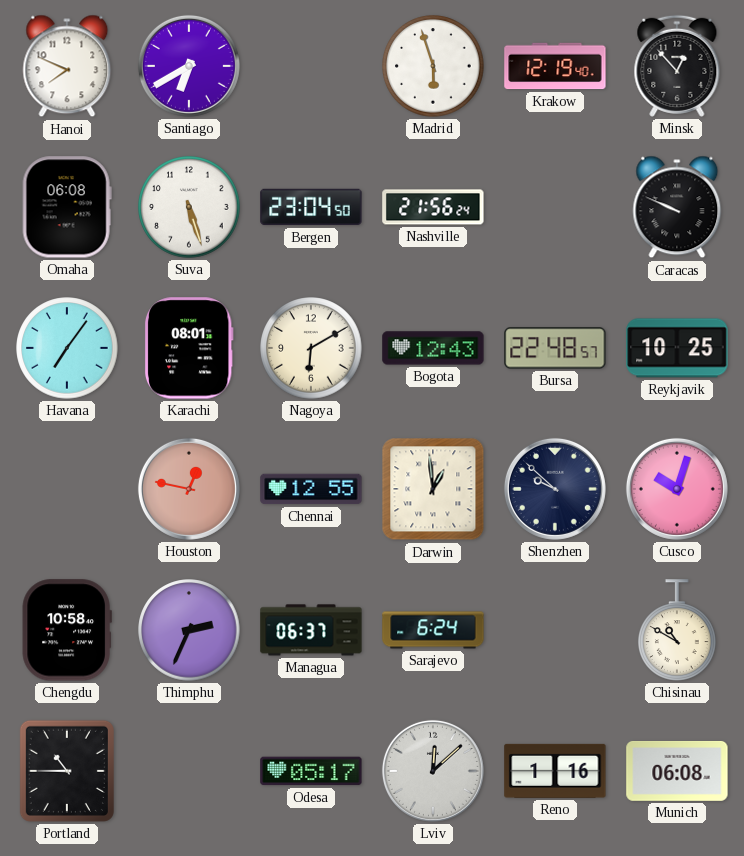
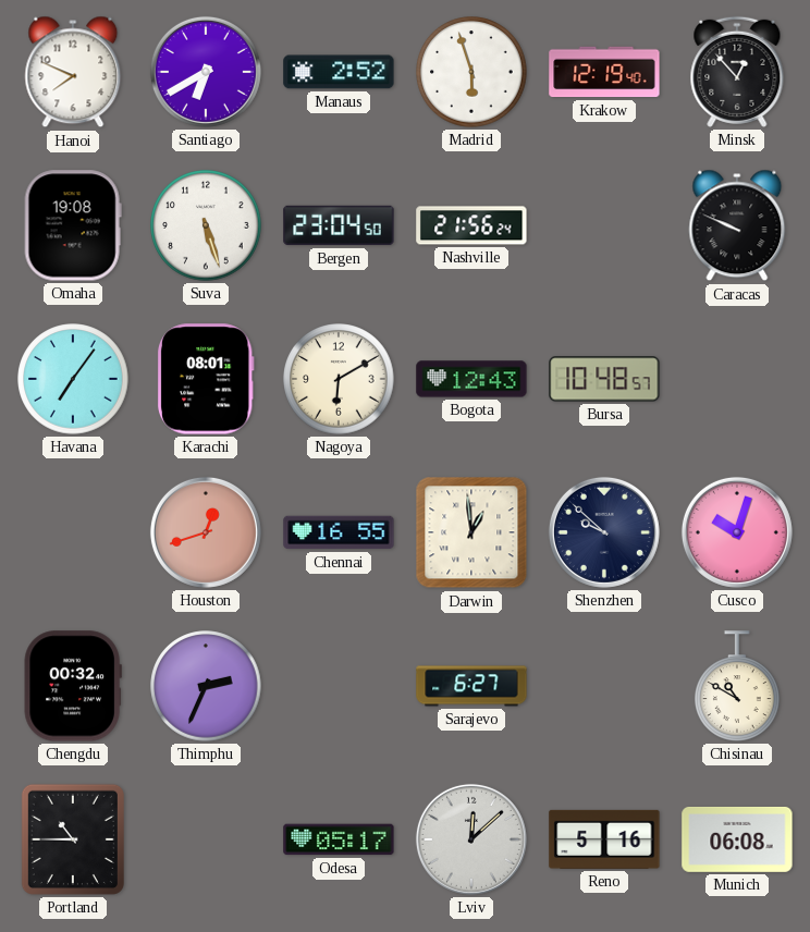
Manaus: none -> 2:52
Omaha: 06:08 -> 19:08
Bursa: 22:48 -> 10:48
Reykjavik: 10:25 -> none
Houston: 12:47 -> 12:42
Chennai: 12:55 -> 16:55
Chengdu: 10:58 -> 00:32
Managua: 06:37 -> none
Sarajevo: 6:24 -> 6:27
Reno: 1:16 -> 5:16
